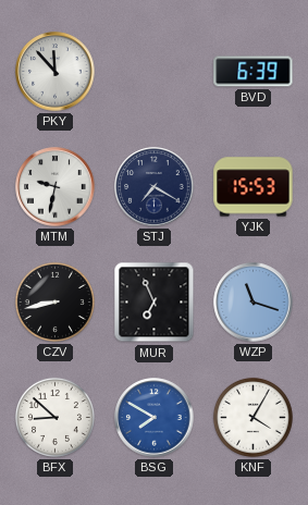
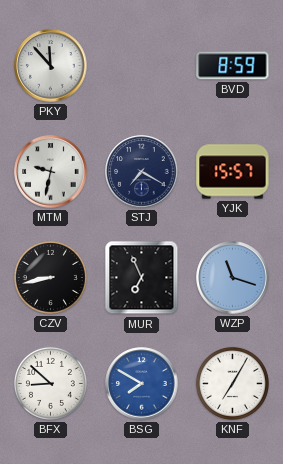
BVD: 6:39 -> 8:59
YJK: 15:53 -> 15:57
KNF: 4:05 -> 7:05
